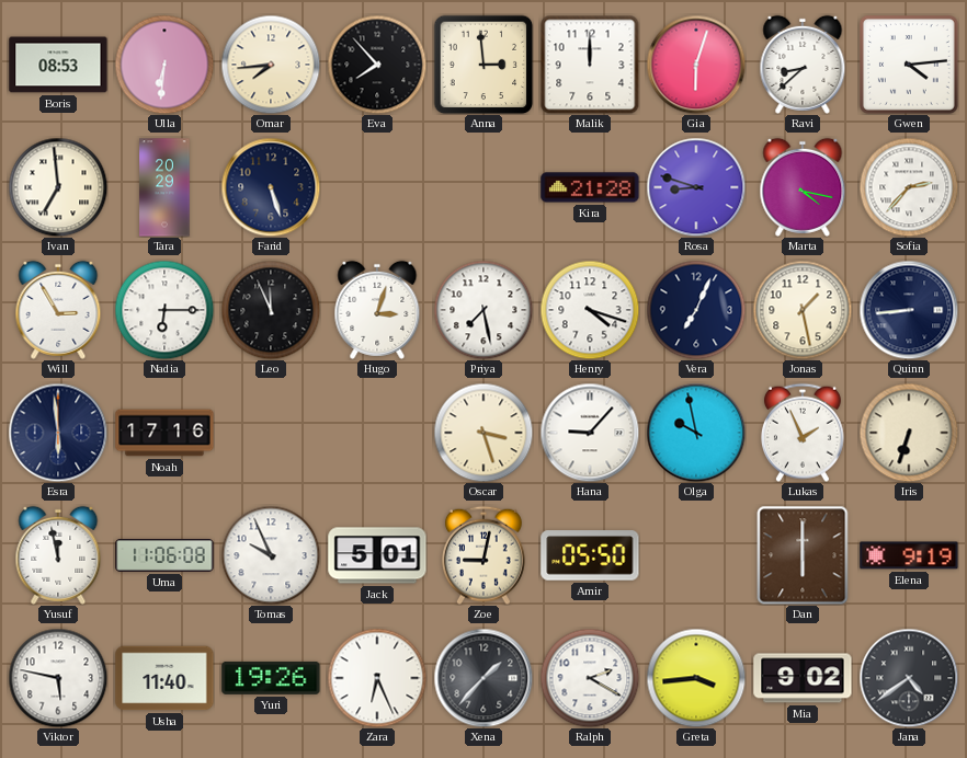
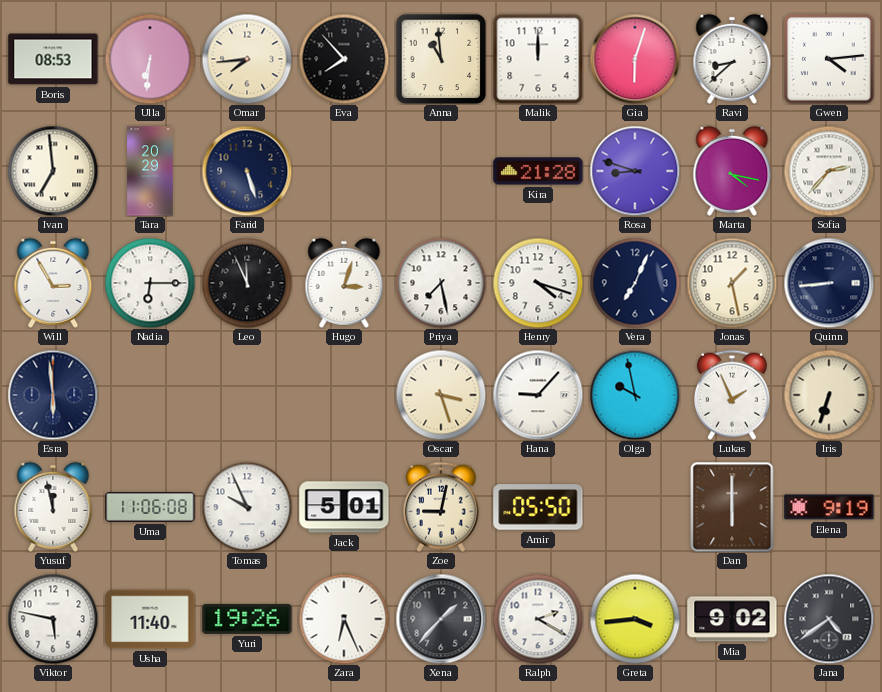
Anna: 2:59 -> 10:59
Noah: 17:16 -> none
